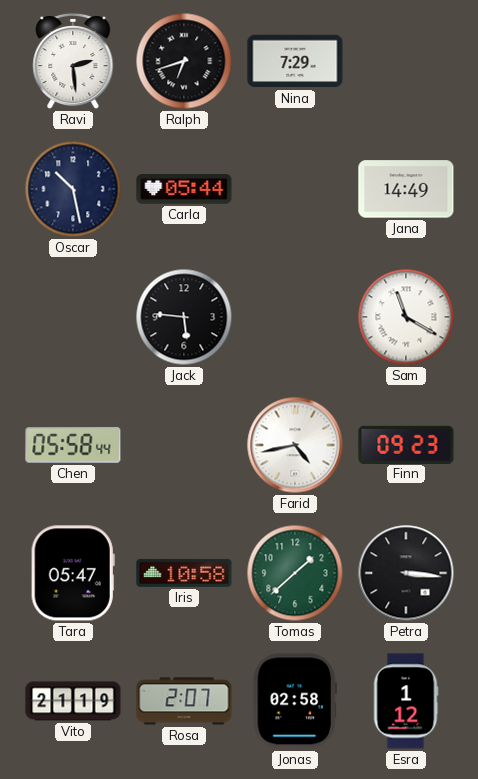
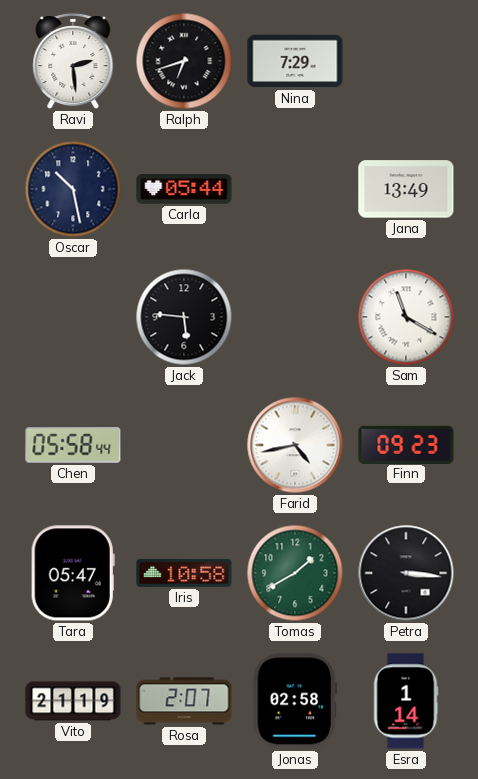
Jana: 14:49 -> 13:49
Tomas: 1:38 -> 1:40
Esra: 1:12 -> 1:14
